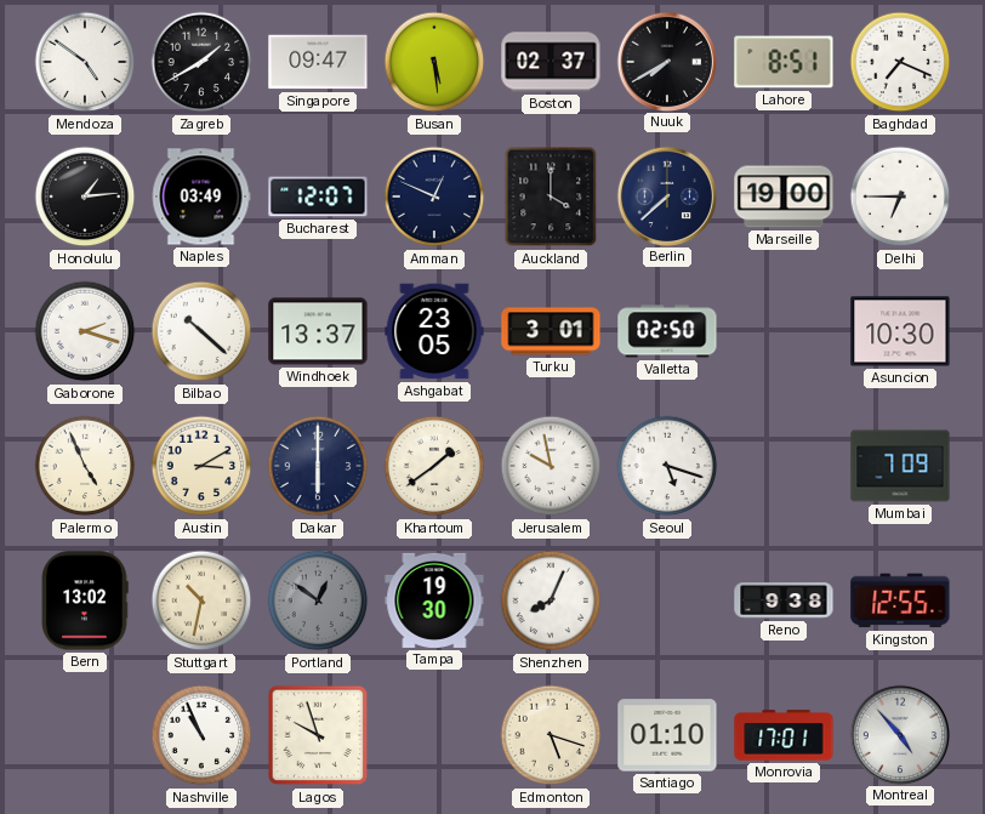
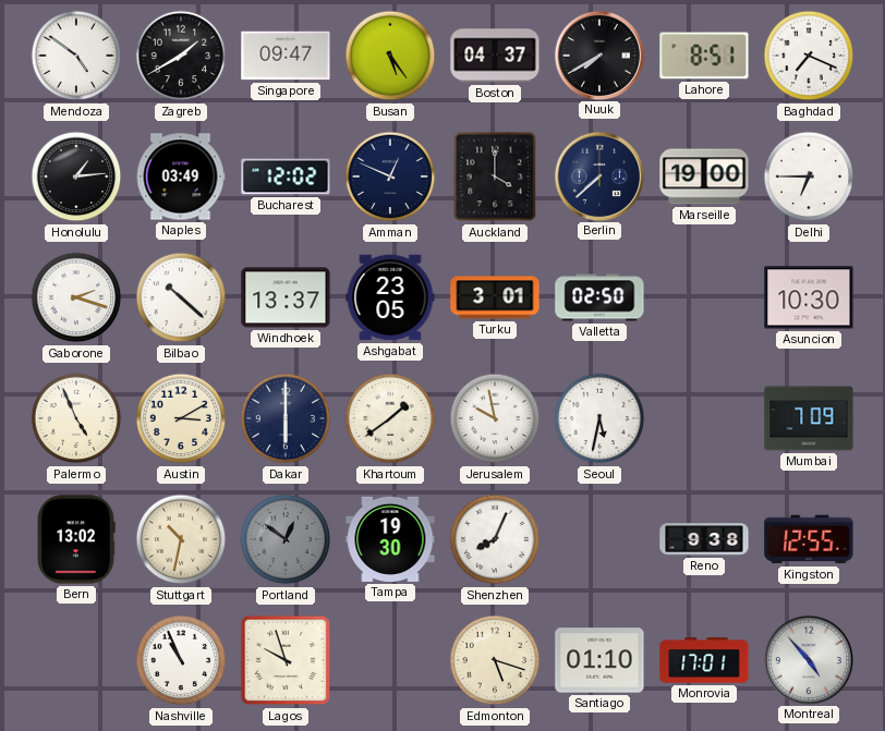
Busan: 5:29 -> 5:24
Boston: 02:37 -> 04:37
Bucharest: 12:07 -> 12:02
Seoul: 5:18 -> 5:32
